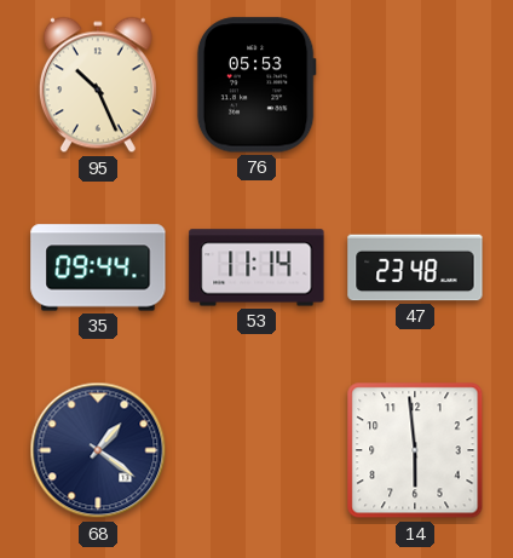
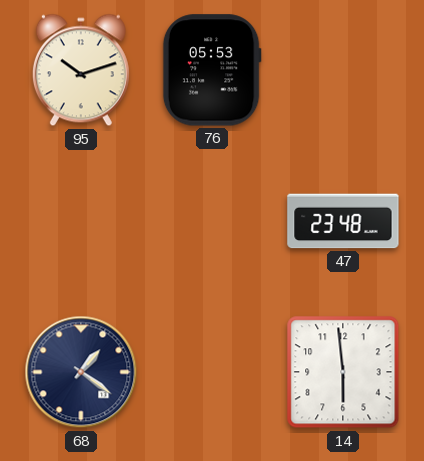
95: 10:26 -> 10:12
35: 09:44 -> none
53: 11:14 -> none
